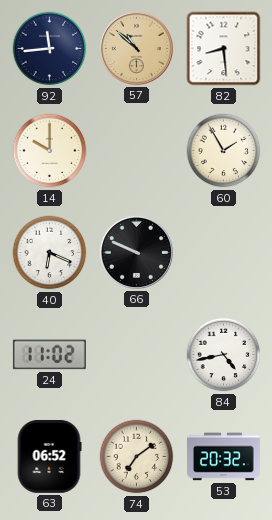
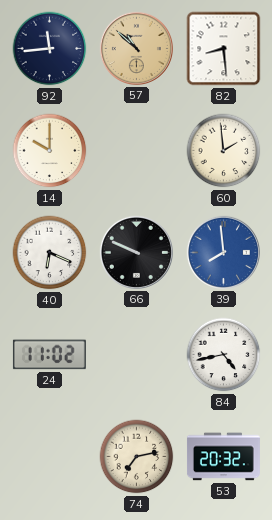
60: 1:55 -> 1:59
39: none -> 7:59
63: 06:52 -> none
74: 7:09 -> 7:13
